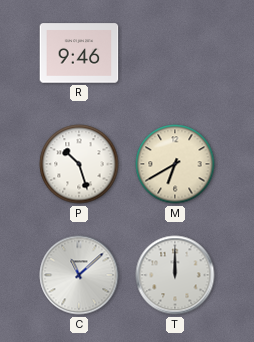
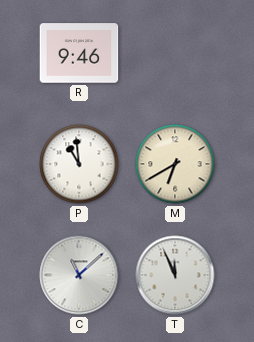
P: 10:27 -> 10:59
T: 12:00 -> 11:56
